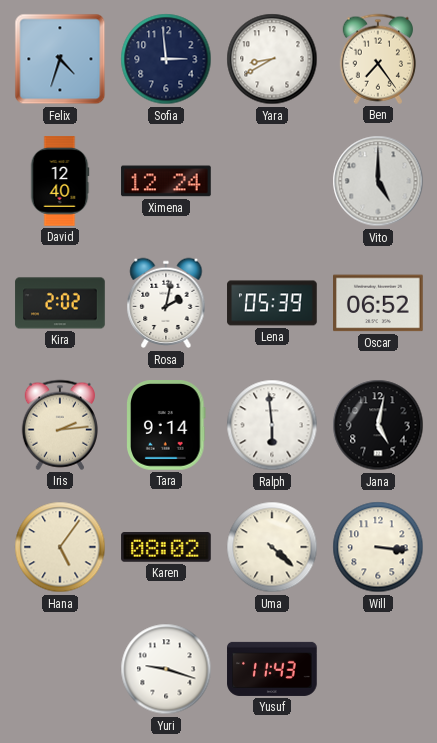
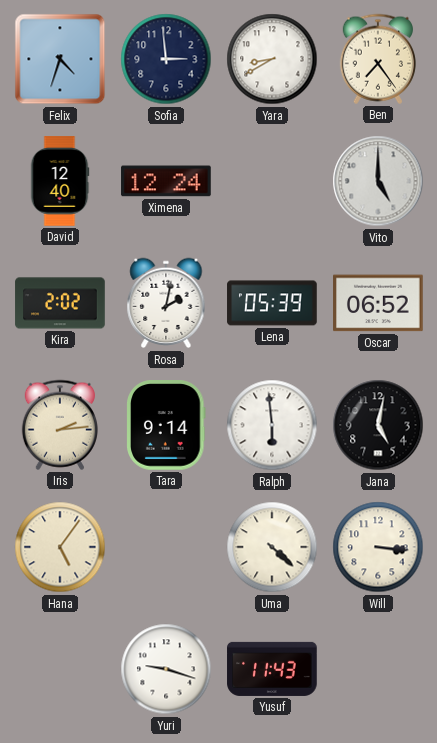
Karen: 08:02 -> none
